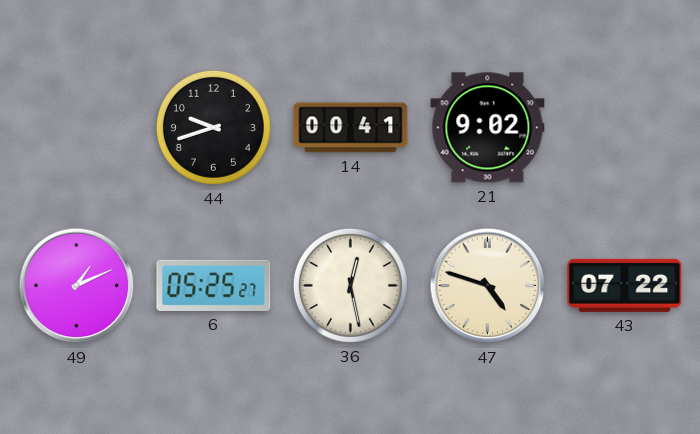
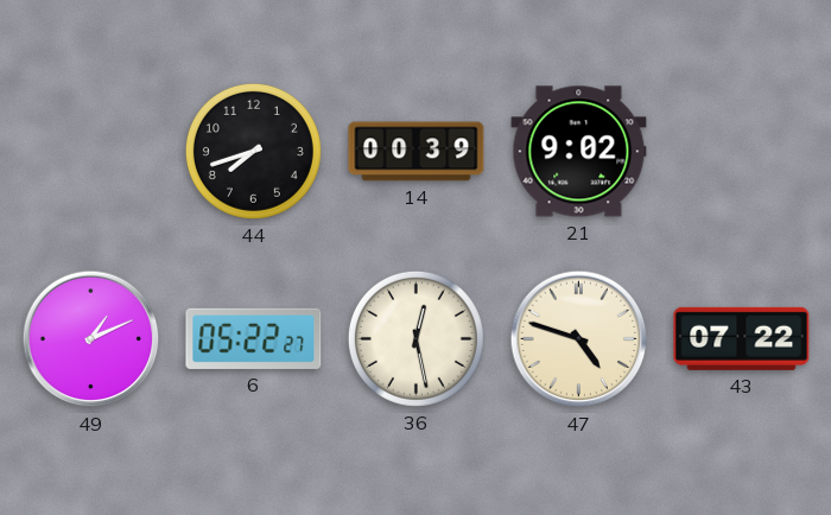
44: 9:42 -> 7:42
14: 00:41 -> 00:39
6: 05:25 -> 05:22
